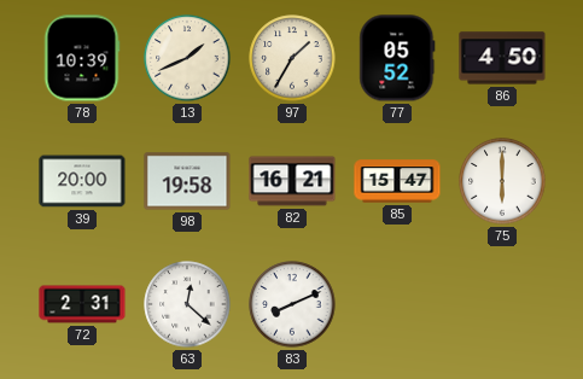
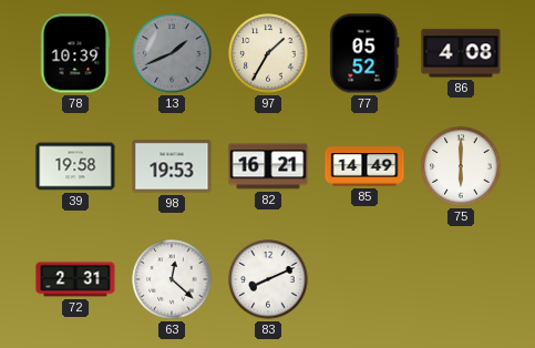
13 dial: cream -> grey
86: 4:50 -> 4:08
39: 20:00 -> 19:58
98: 19:58 -> 19:53
85: 15:47 -> 14:49
